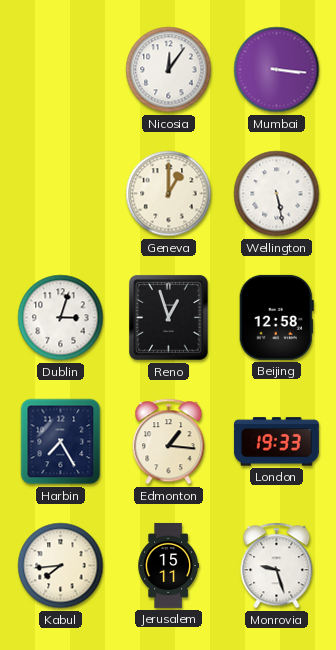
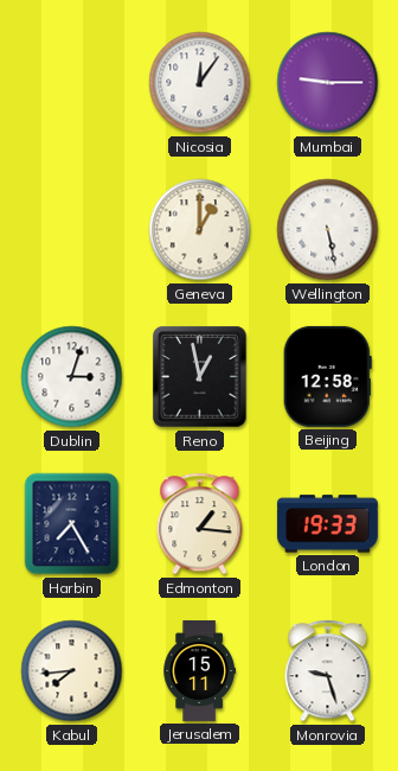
Mumbai: 3:16 -> 9:15
Reno: 12:57 -> 12:58
